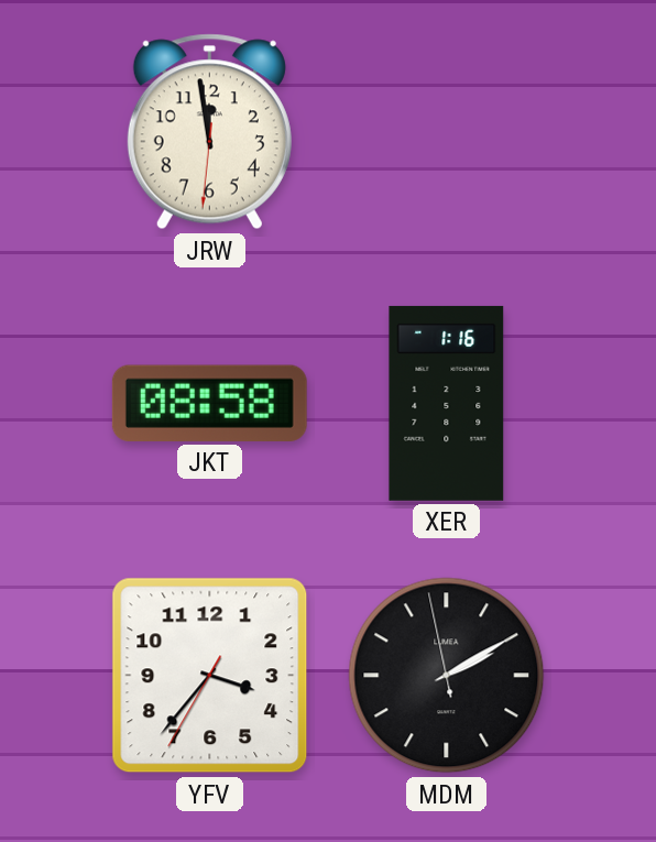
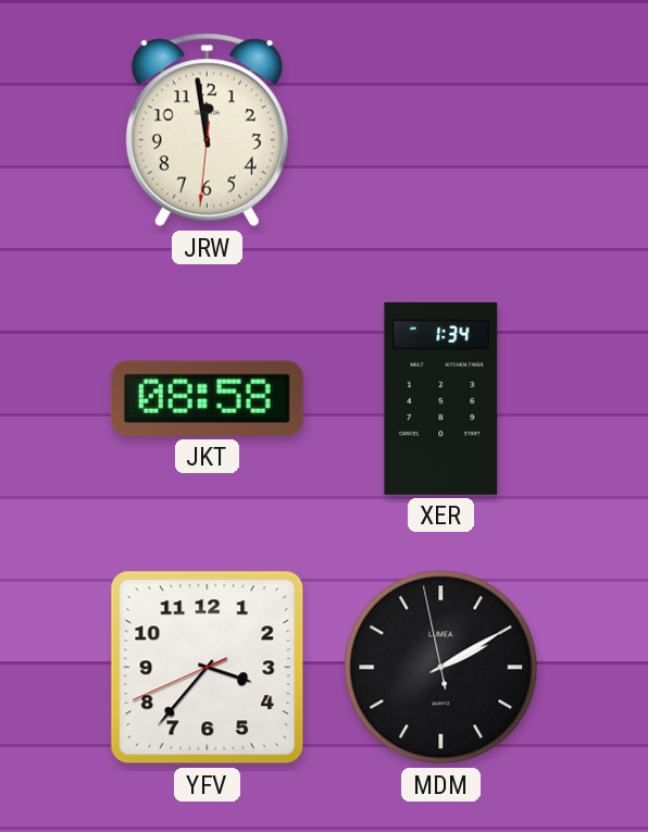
XER: 1:16 -> 1:34
YFV: 3:36:35 -> 3:36:41
